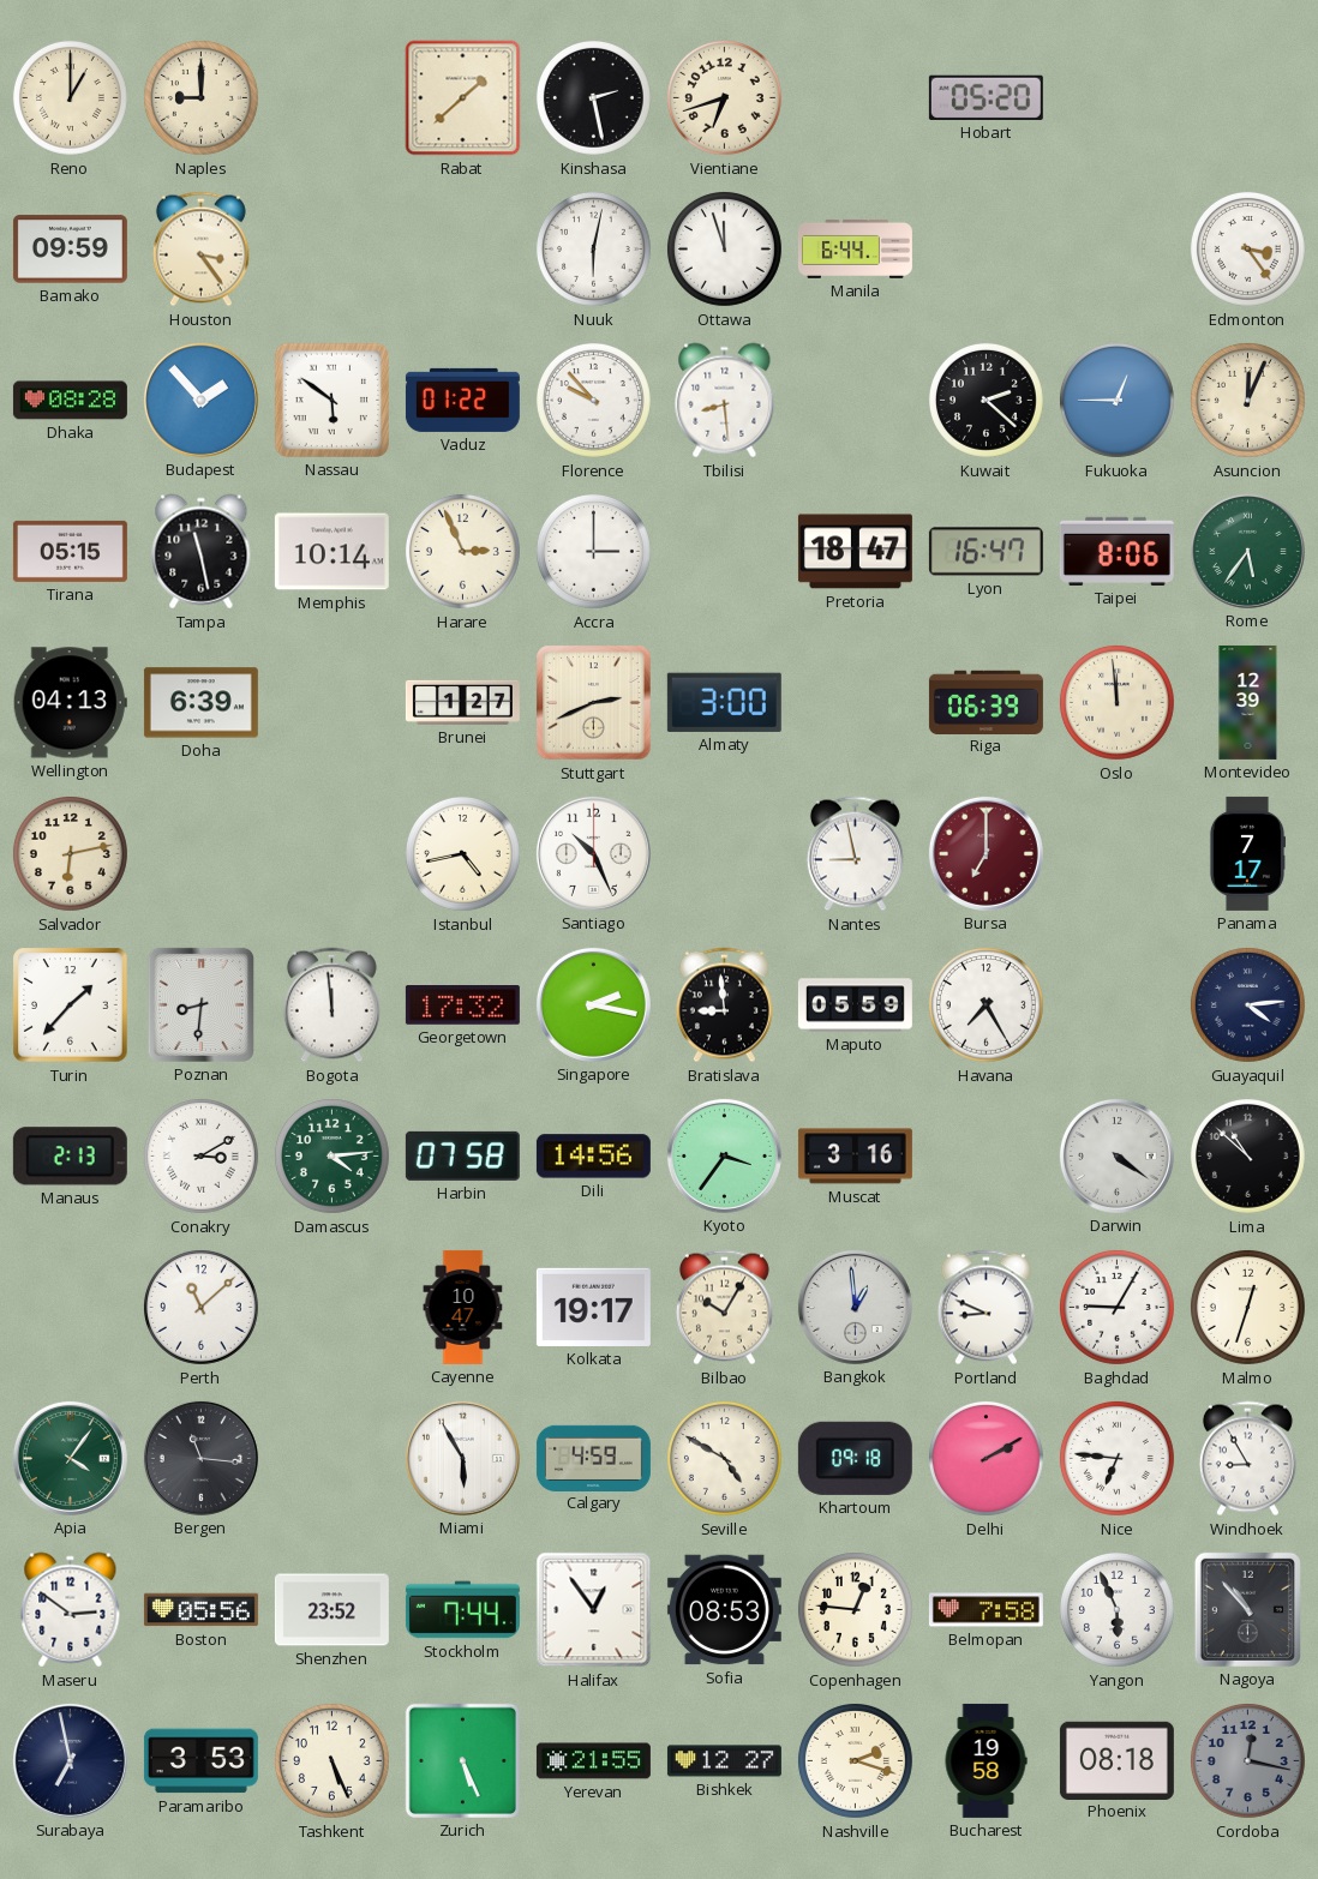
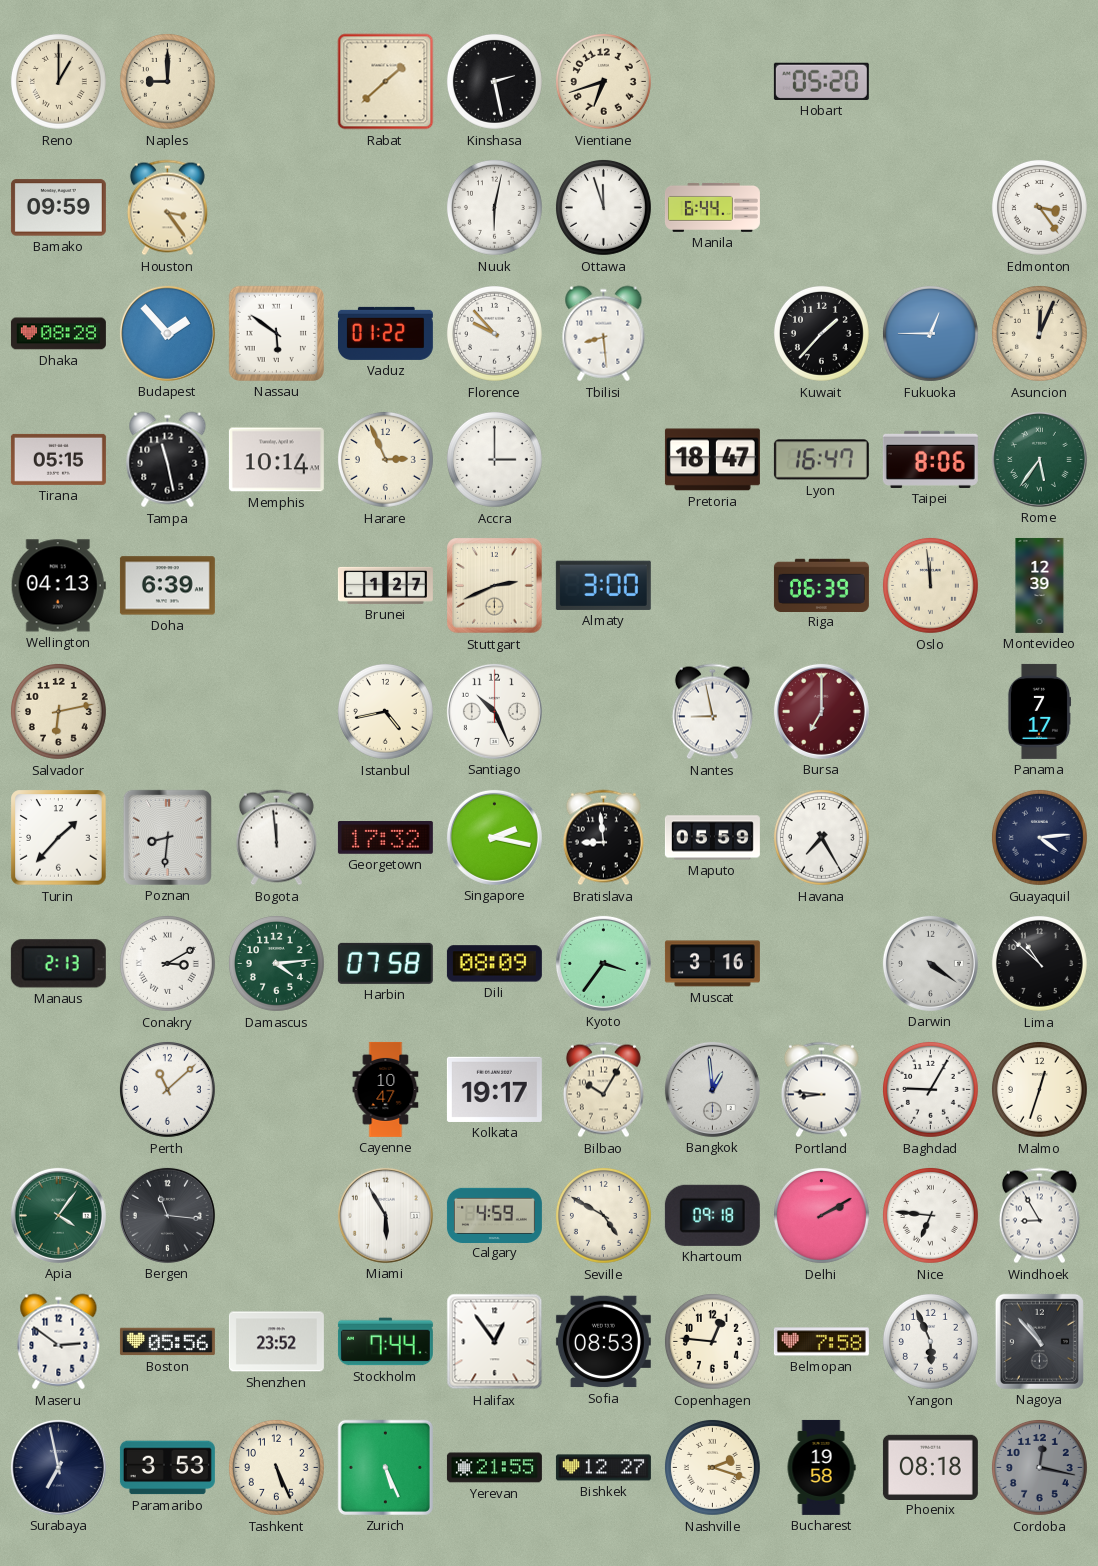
Kuwait: 2:22 -> 1:37
Dili: 14:56 -> 08:09
Portland: 8:49 -> 8:46
